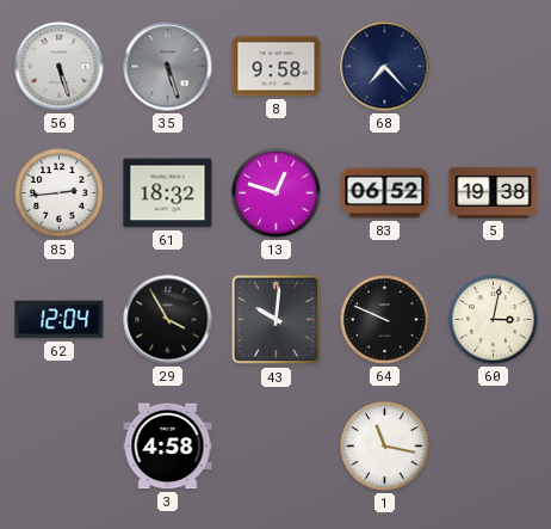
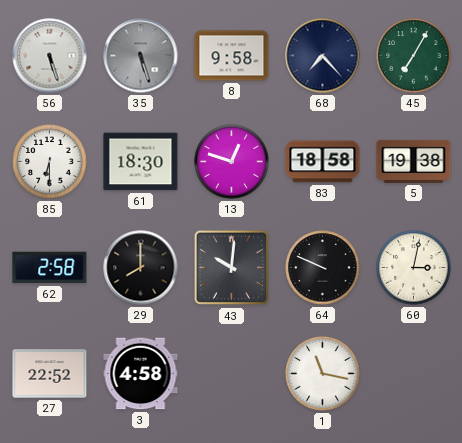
45: none -> 7:05
85: 2:44 -> 6:30
61: 18:32 -> 18:30
83: 06:52 -> 18:58
62: 12:04 -> 2:58
29: 3:55 -> 8:00
27: none -> 22:52
